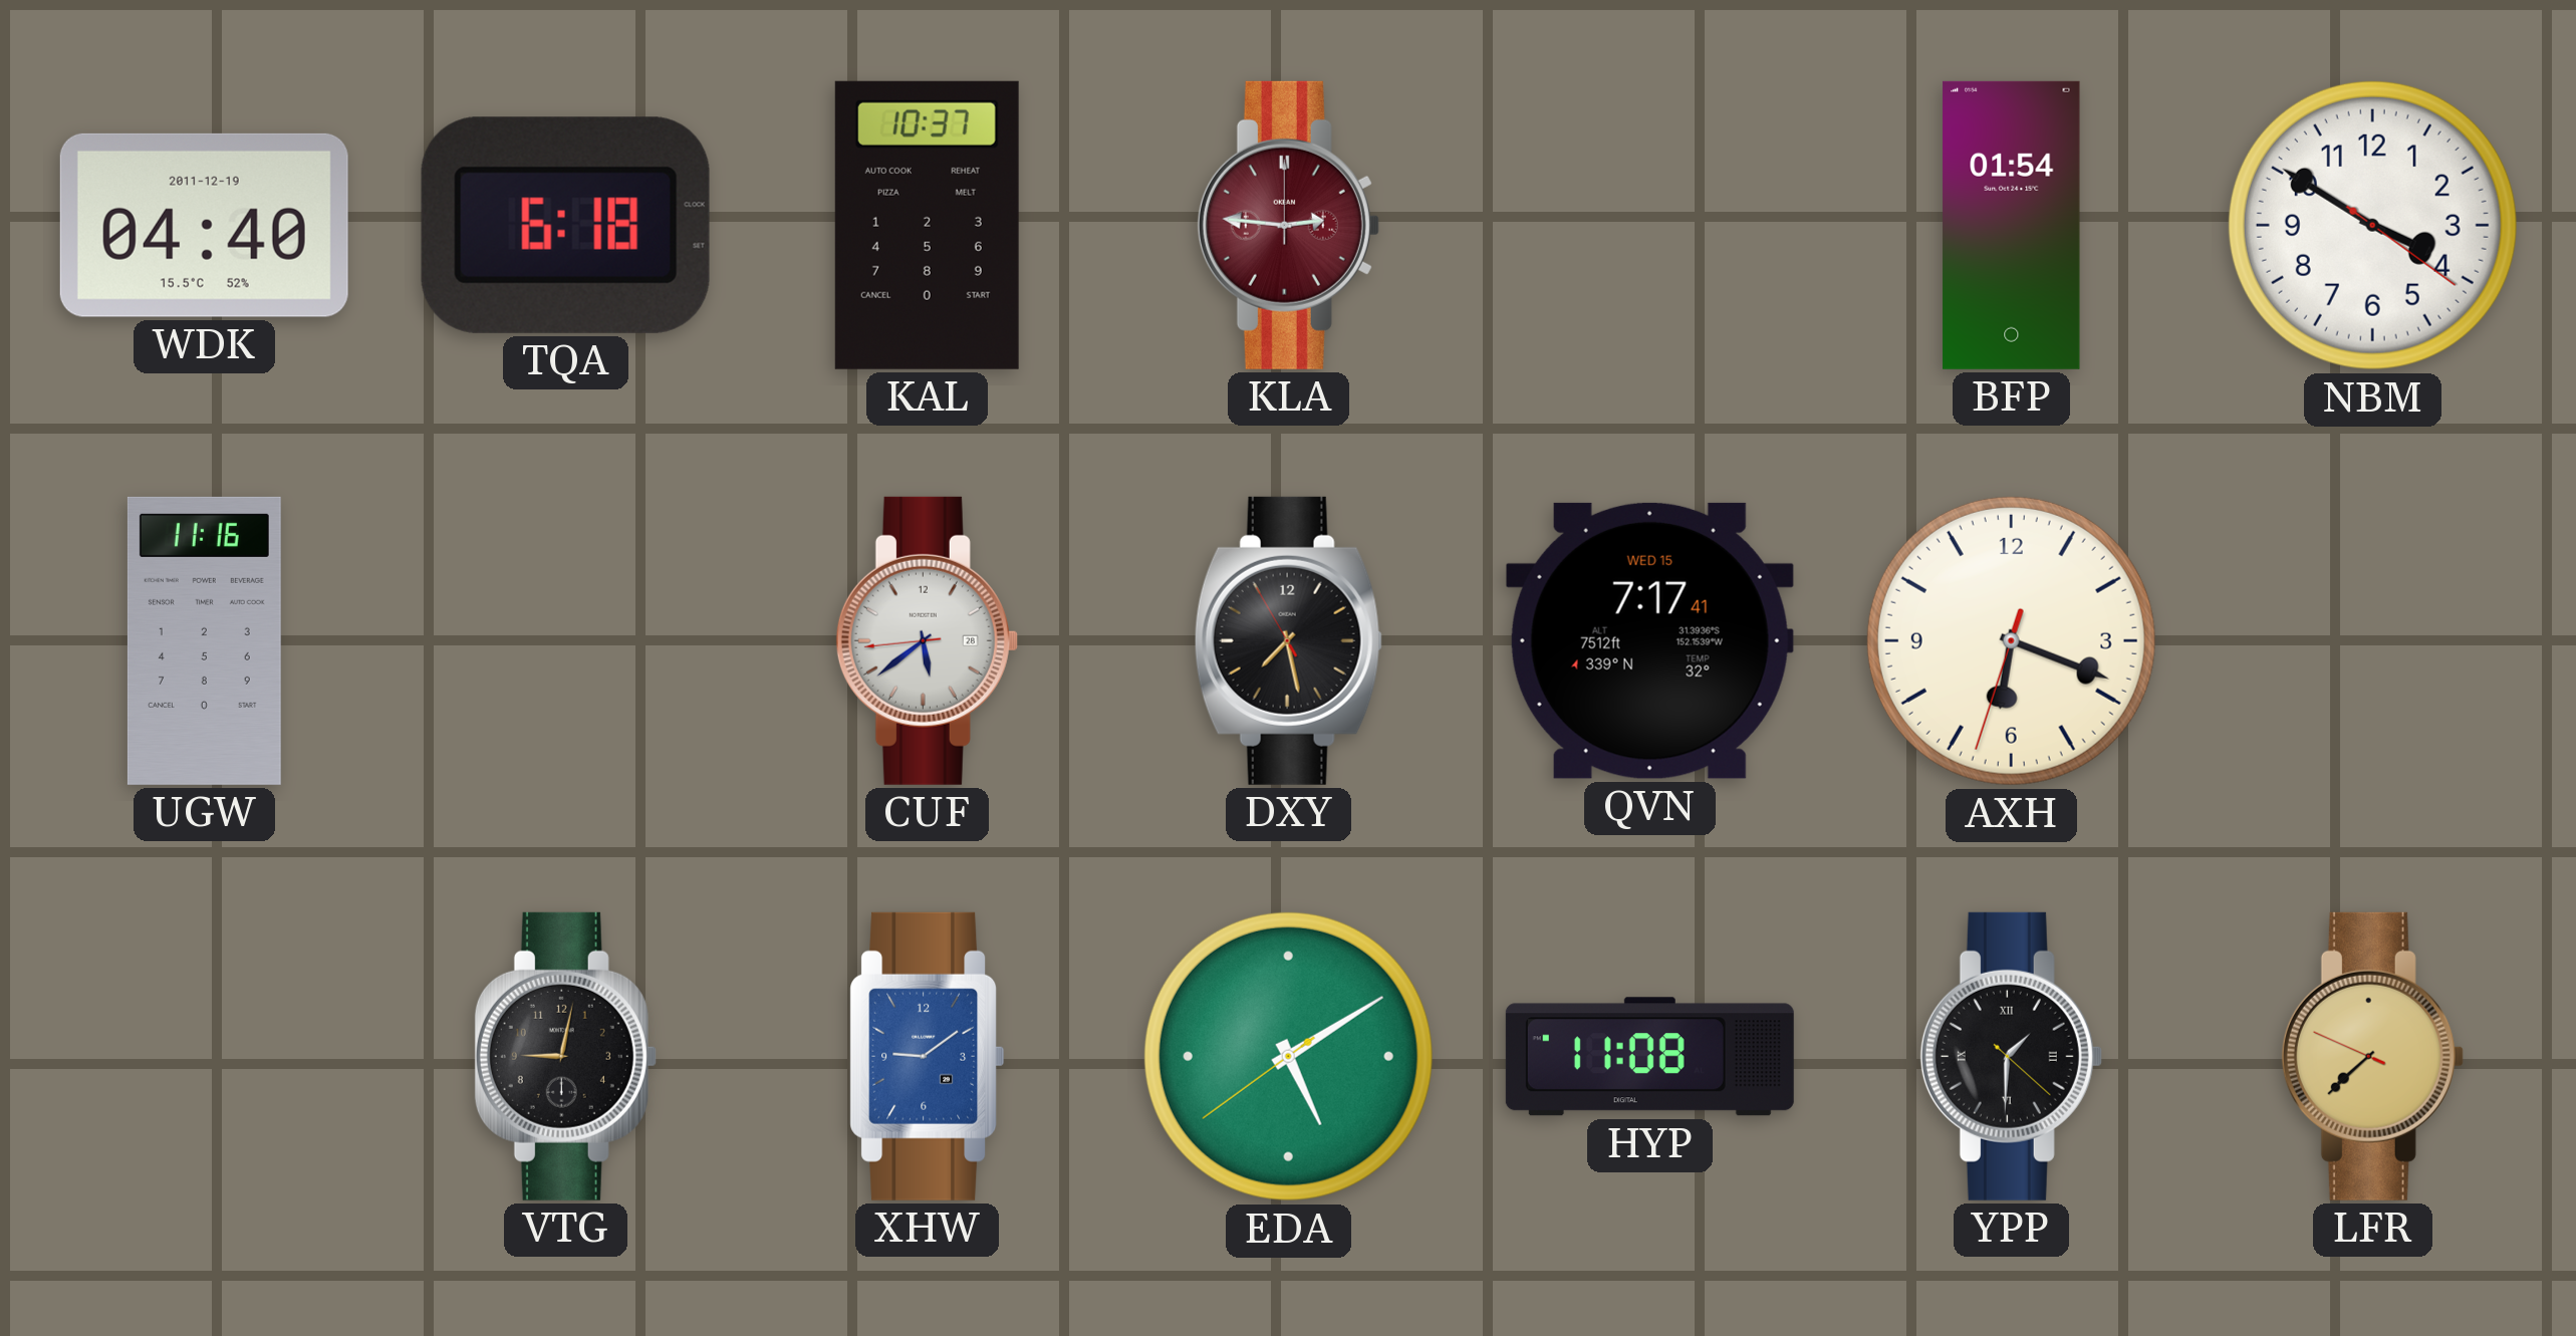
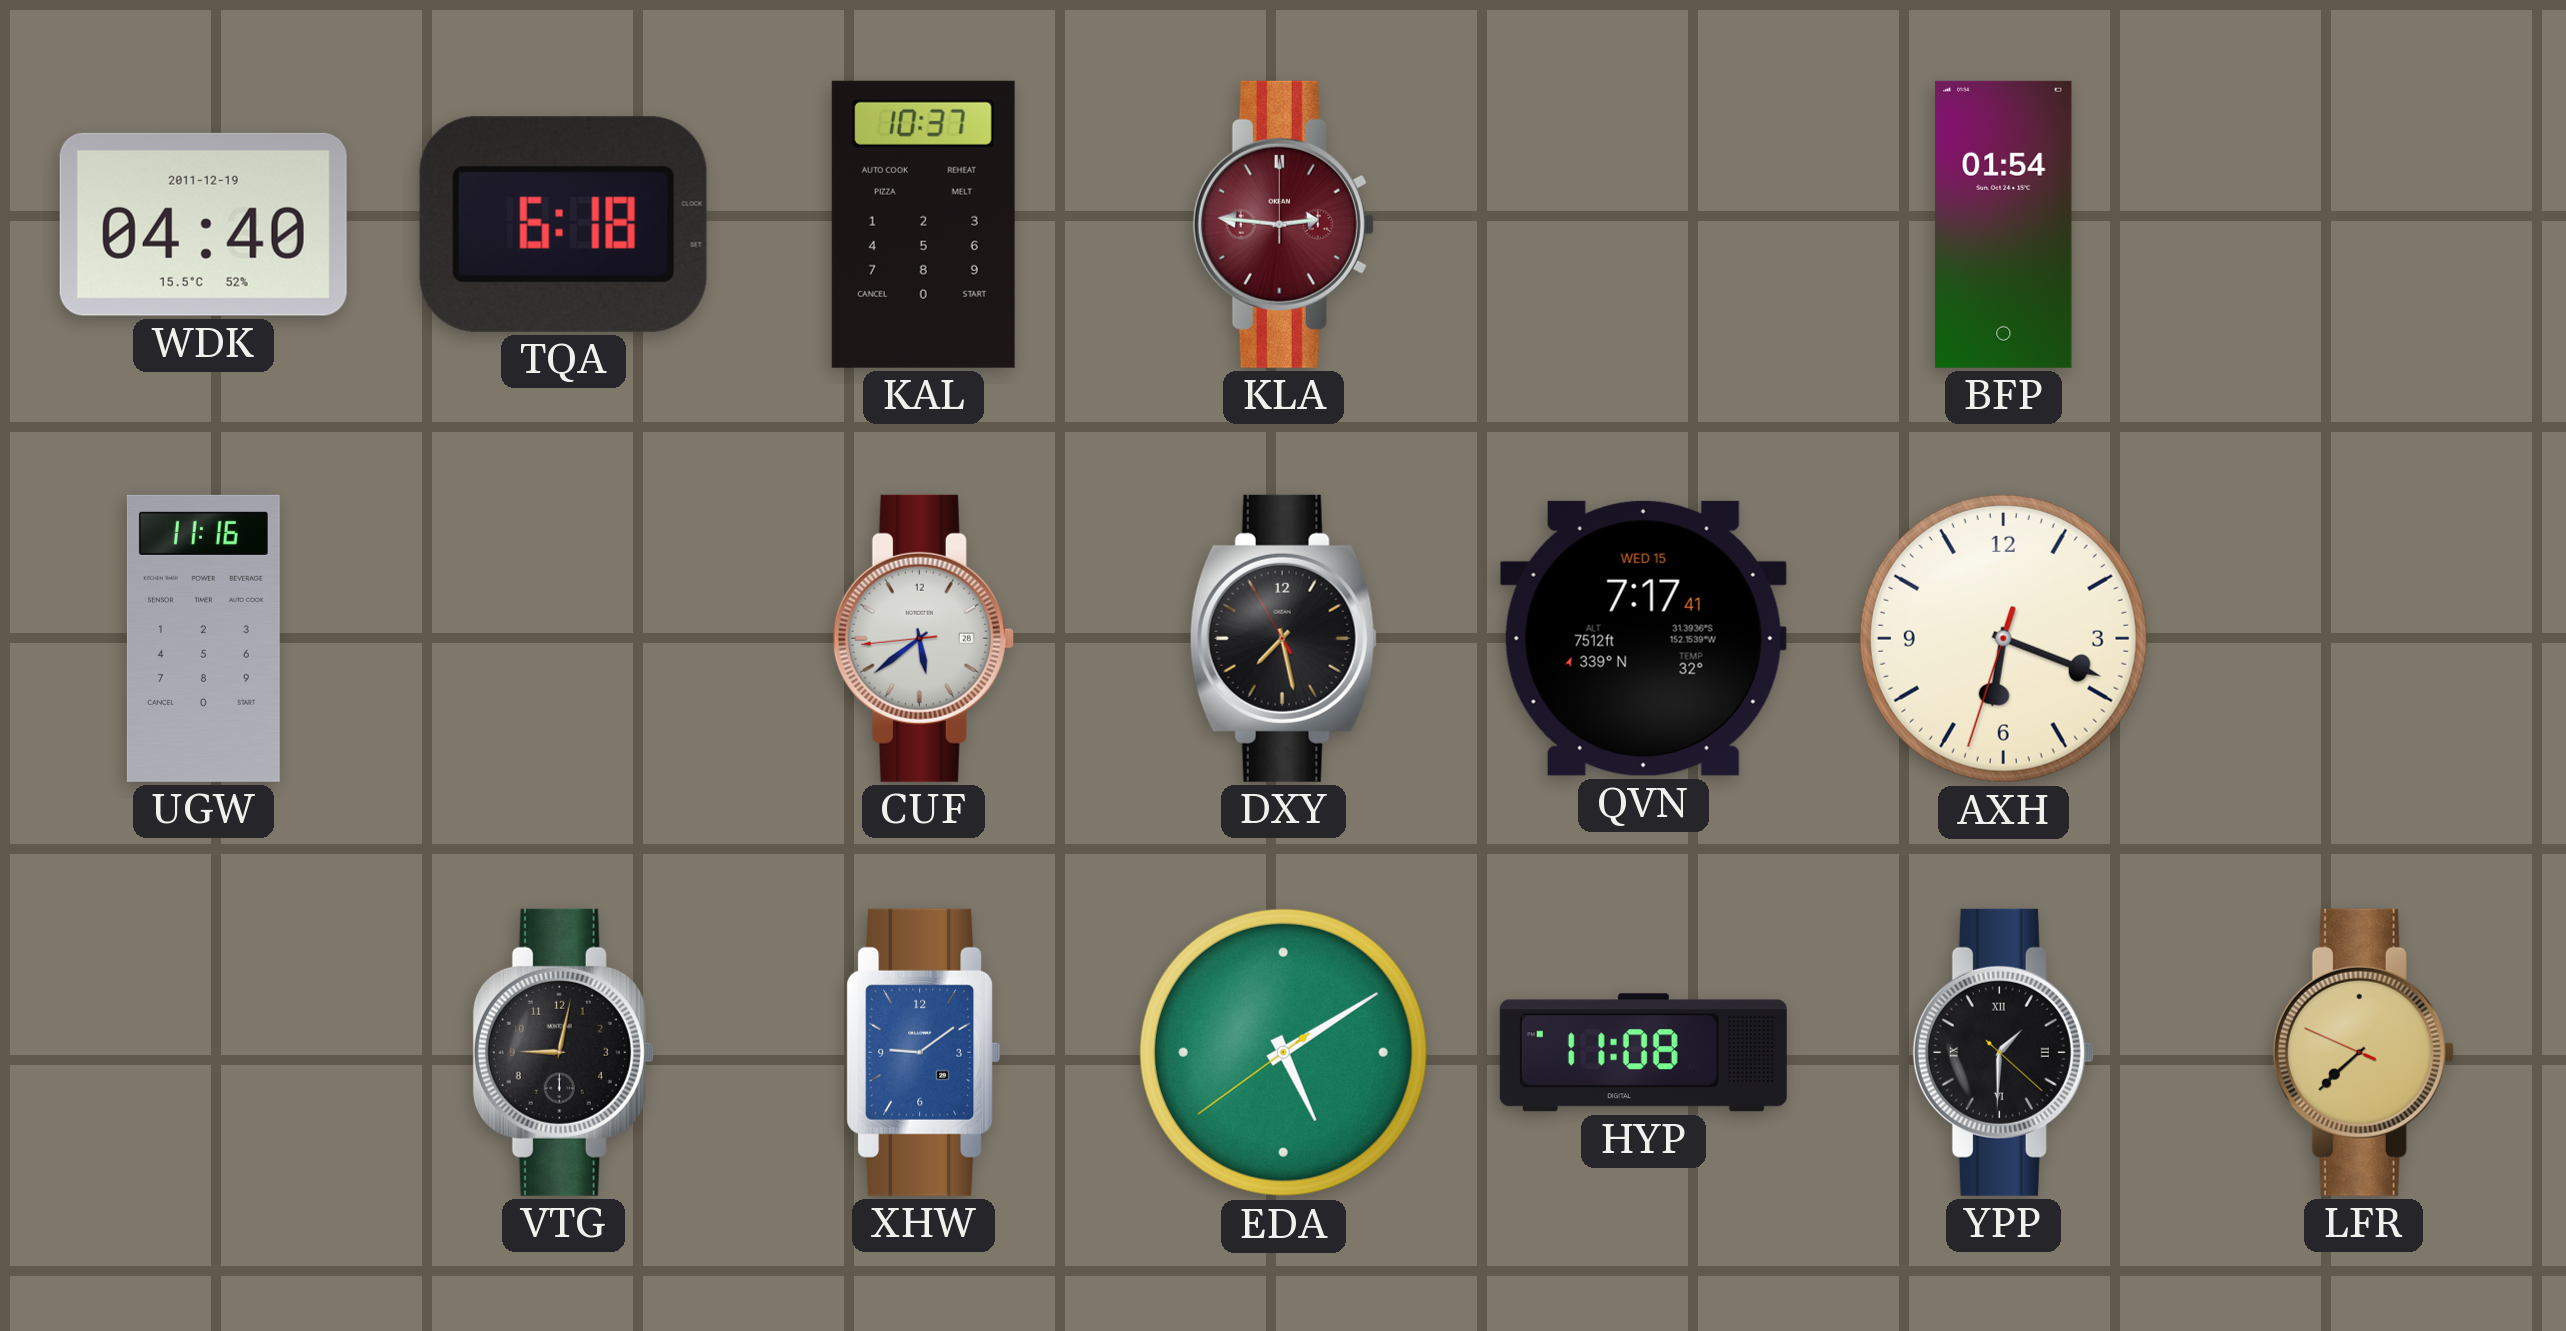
NBM: 3:50 -> none
